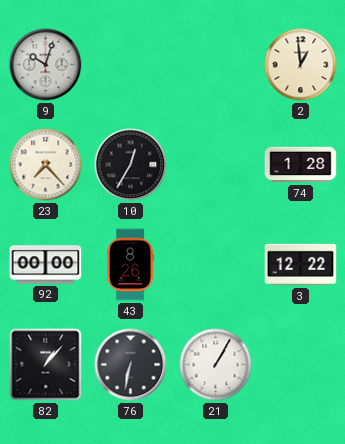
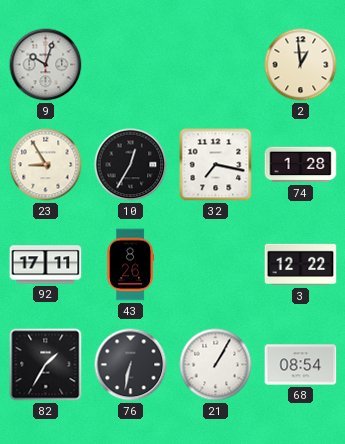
23: 7:23 -> 8:55
32: none -> 7:17
92: 00:00 -> 17:11
82: 1:07 -> 1:35
68: none -> 08:54
